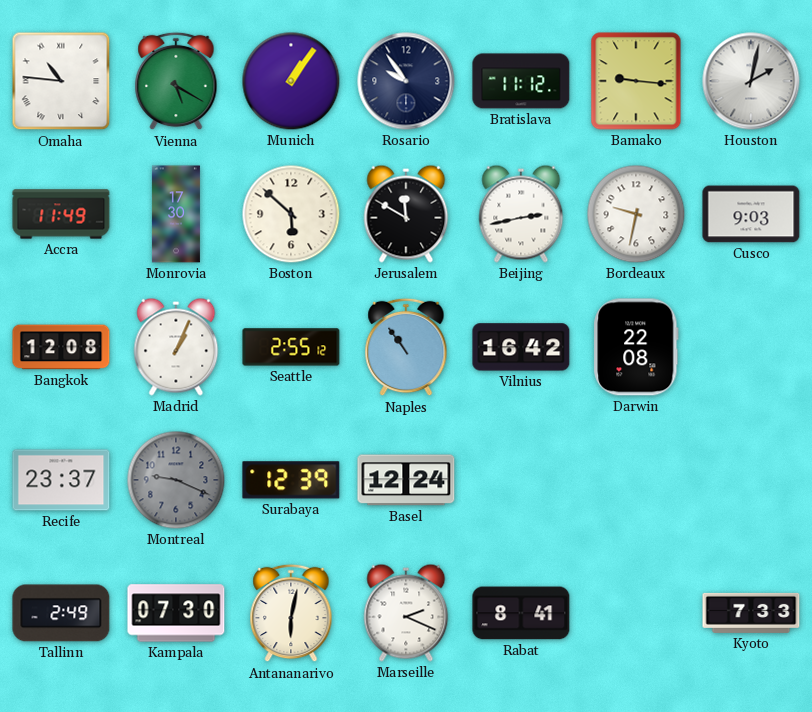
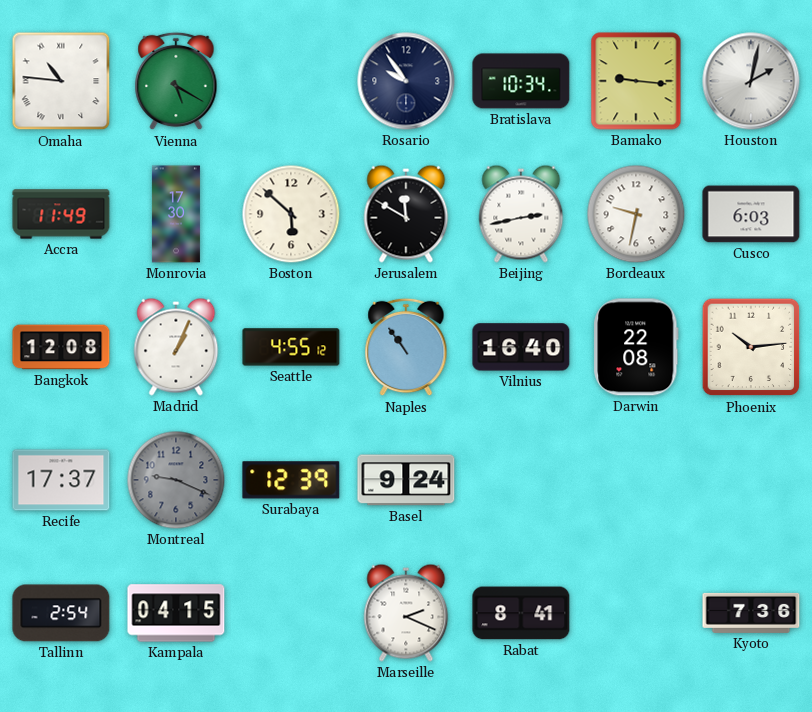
Munich: 1:06 -> none
Bratislava: 11:12 -> 10:34
Cusco: 9:03 -> 6:03
Seattle: 2:55 -> 4:55
Vilnius: 16:42 -> 16:40
Phoenix: none -> 10:14
Recife: 23:37 -> 17:37
Basel: 12:24 -> 9:24
Tallinn: 2:49 -> 2:54
Kampala: 07:30 -> 04:15
Antananarivo: 6:02 -> none
Kyoto: 7:33 -> 7:36
